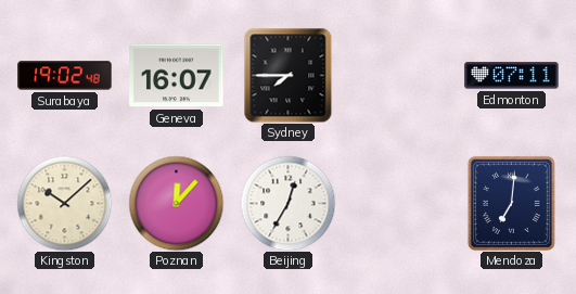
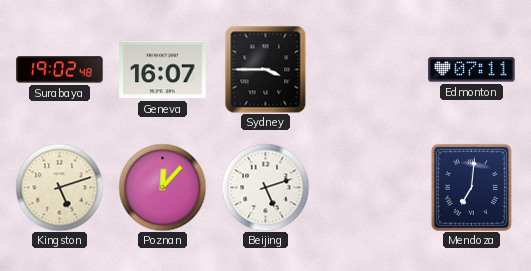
Sydney: 7:45 -> 3:45
Kingston: 10:08 -> 5:12
Beijing: 12:35 -> 5:12
